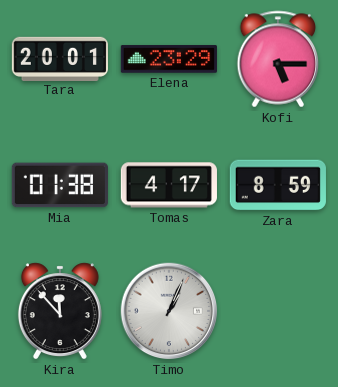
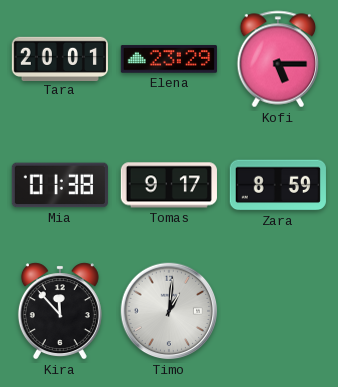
Tomas: 4:17 -> 9:17
Timo: 1:04 -> 1:01
